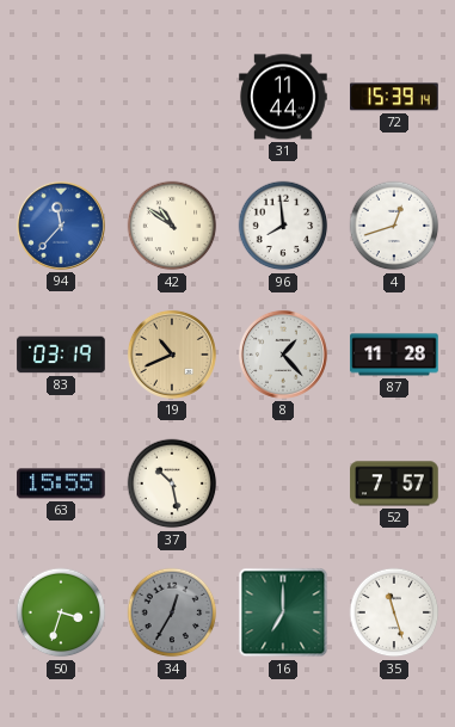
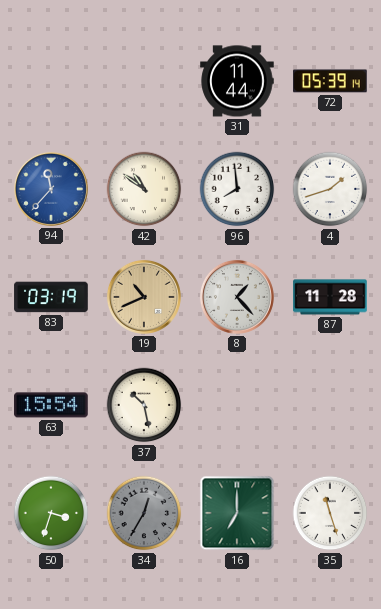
72: 15:39 -> 05:39
4: 12:42 -> 1:42
63: 15:55 -> 15:54
52: 7:57 -> none
